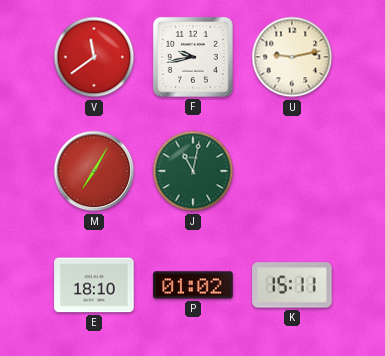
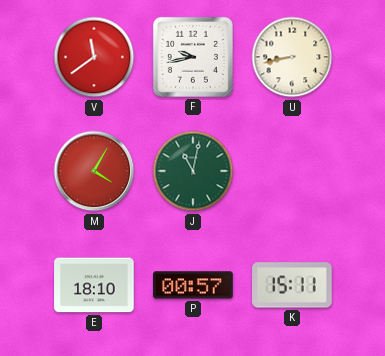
U: 9:13 -> 8:43
M: 7:05 -> 4:05
P: 01:02 -> 00:57
